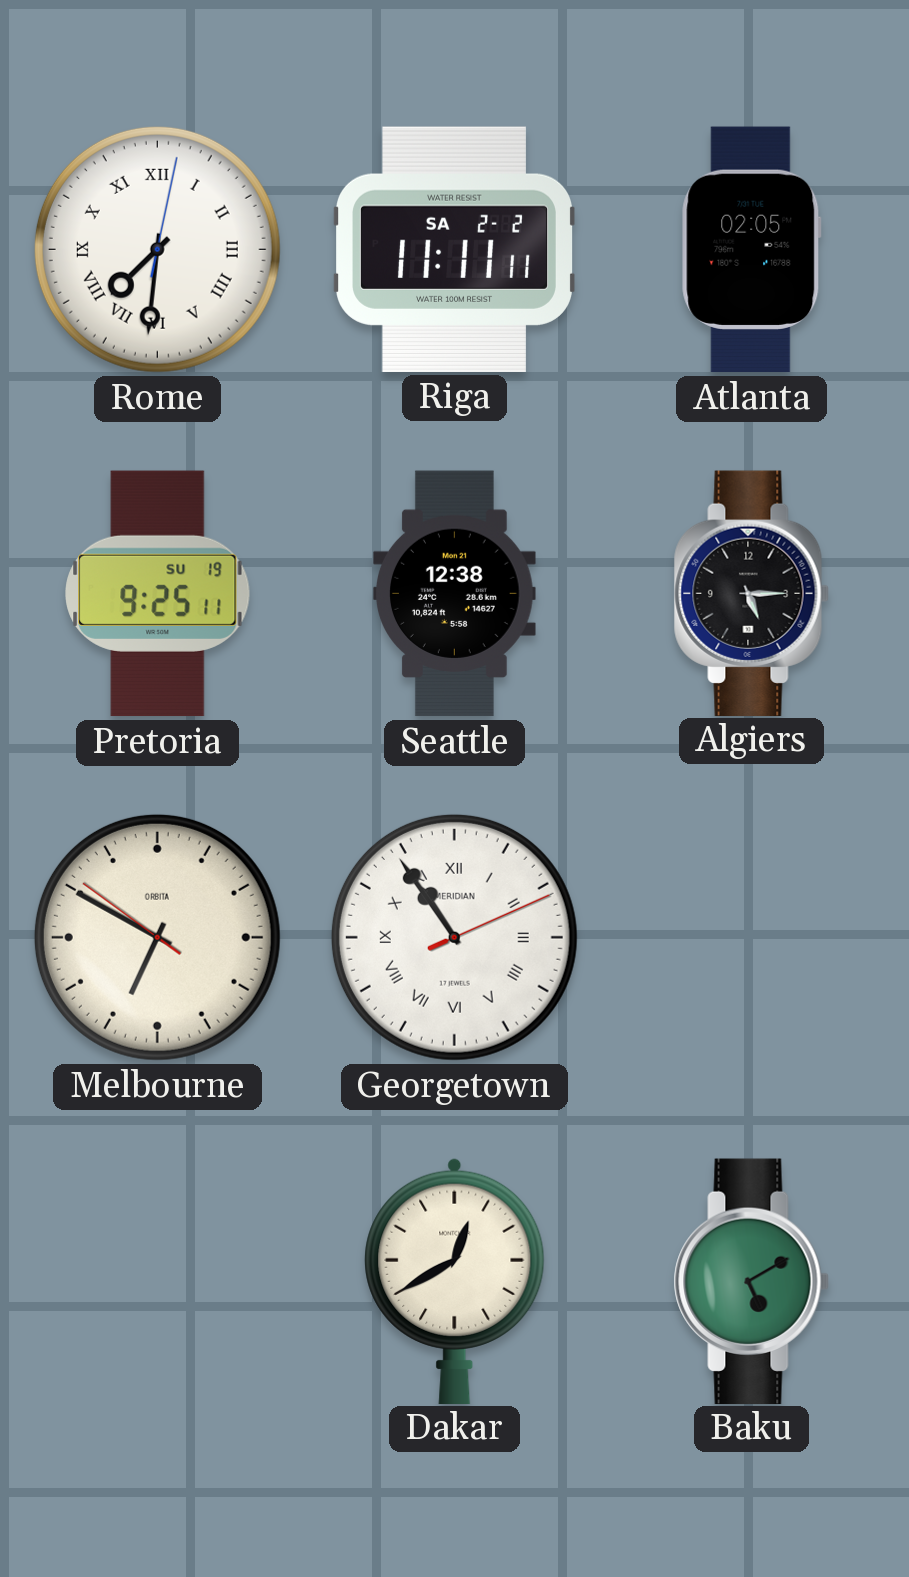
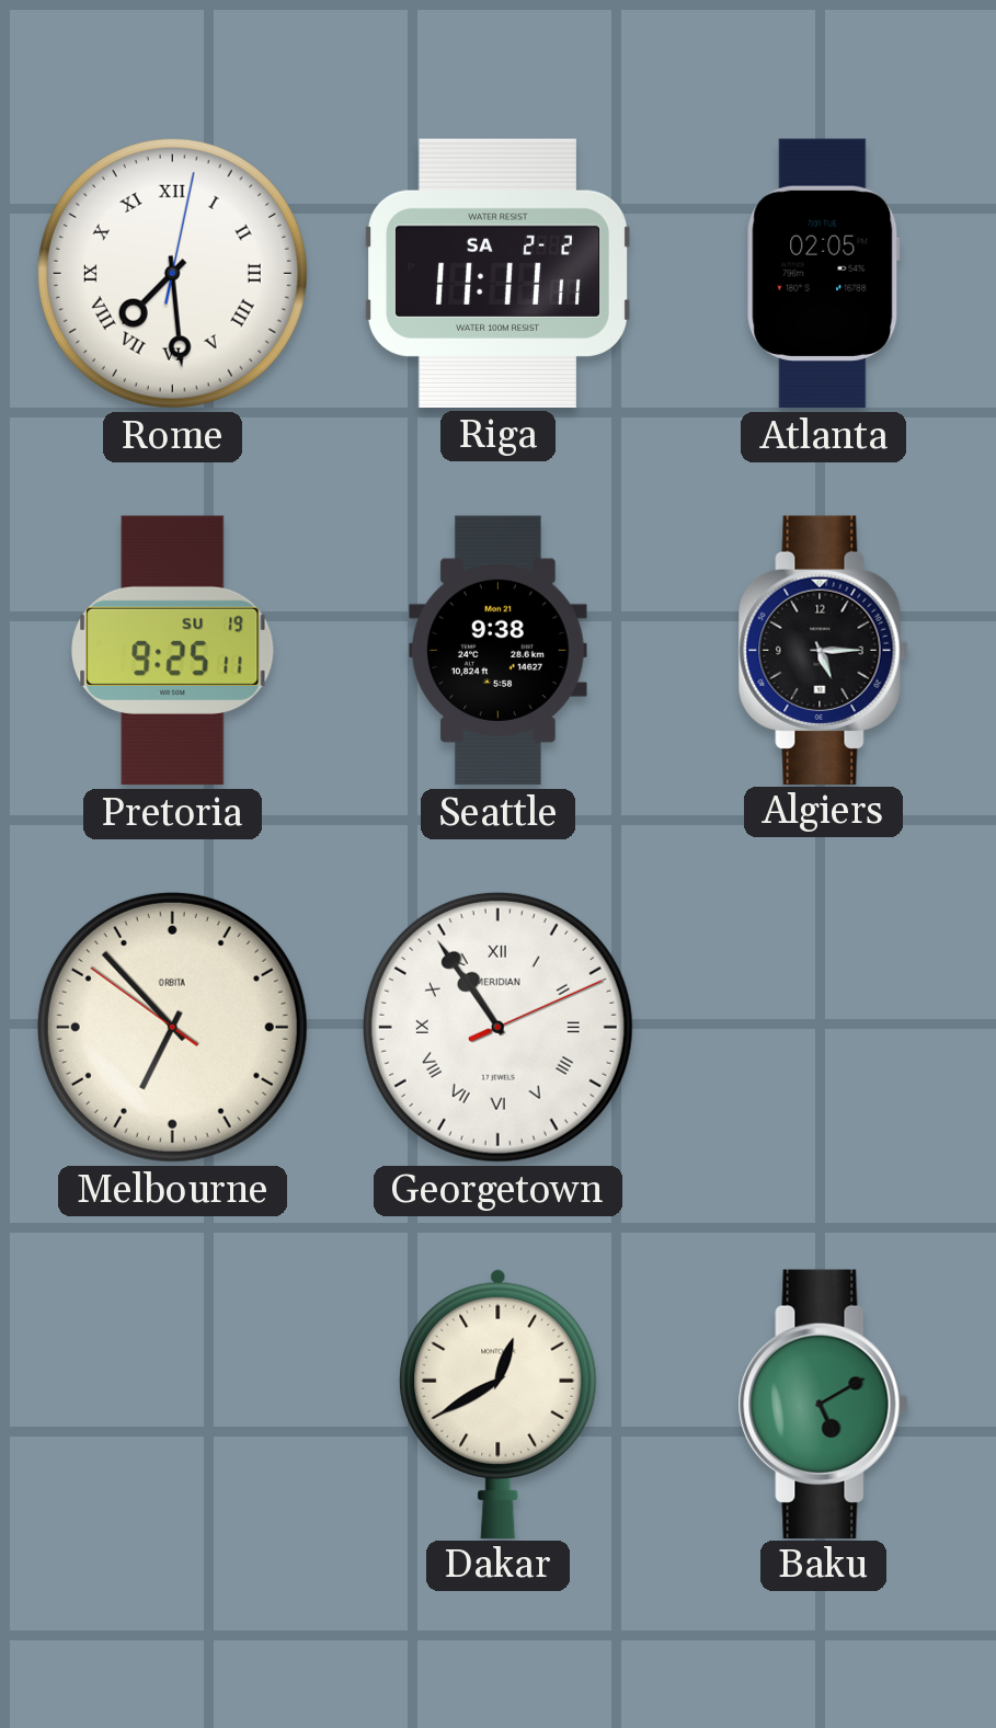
Rome: 7:31 -> 7:29
Seattle: 12:38 -> 9:38
Melbourne: 6:49 -> 6:52
